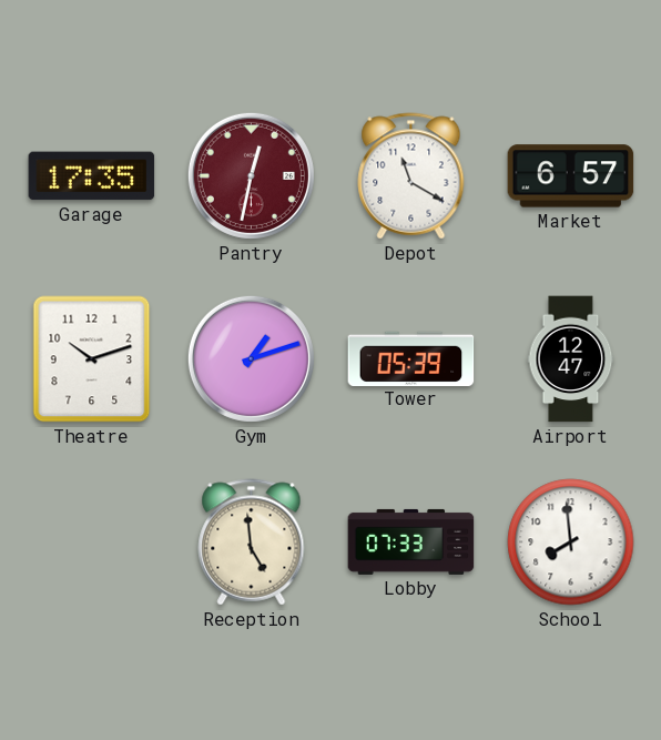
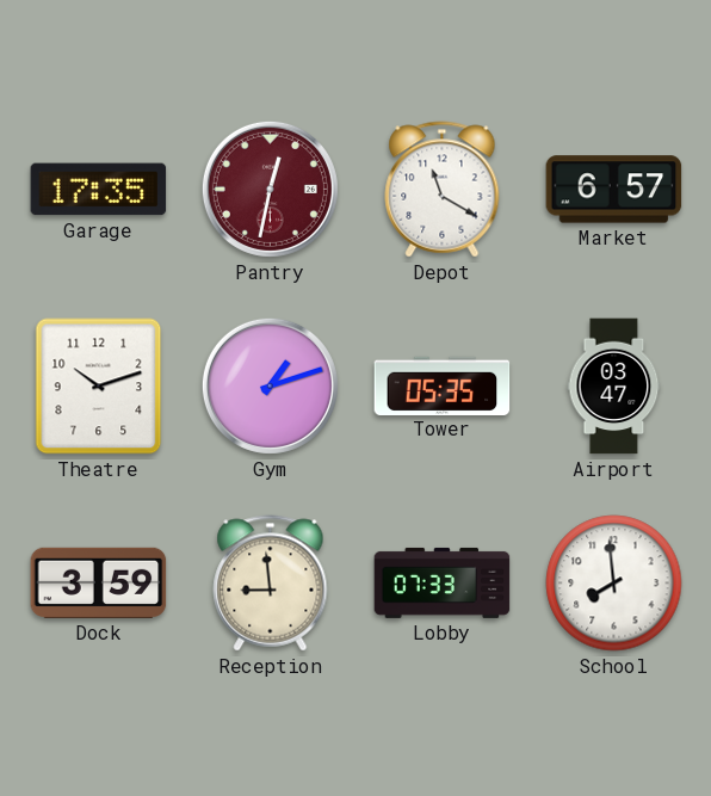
Tower: 05:39 -> 05:35
Airport: 12:47 -> 03:47
Dock: none -> 3:59
Reception: 4:59 -> 8:59
